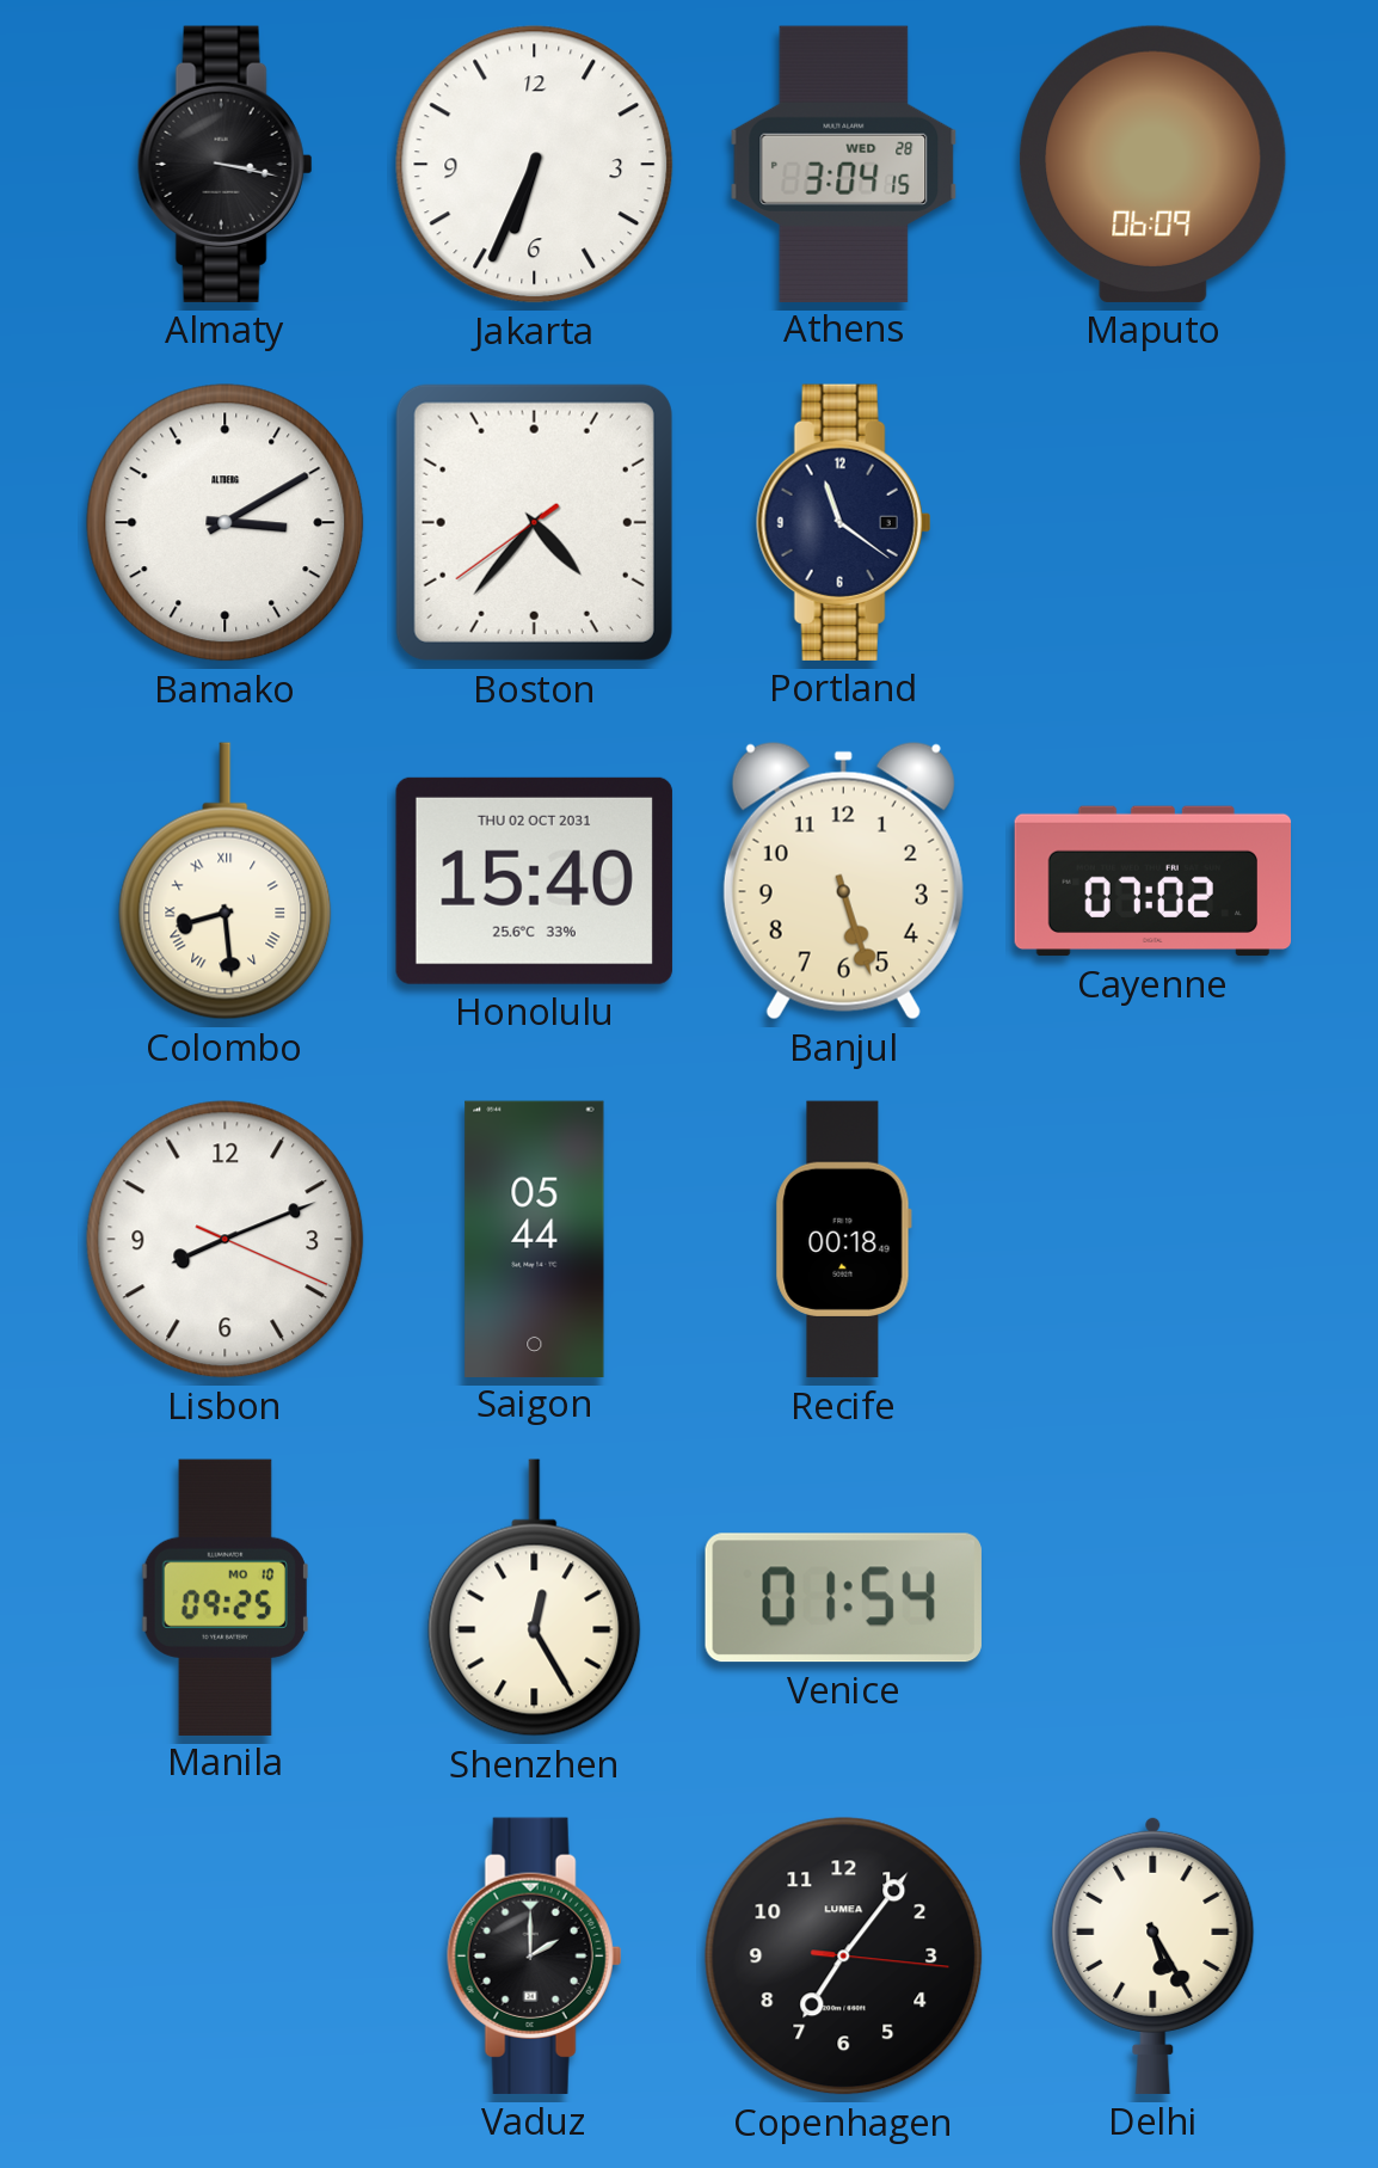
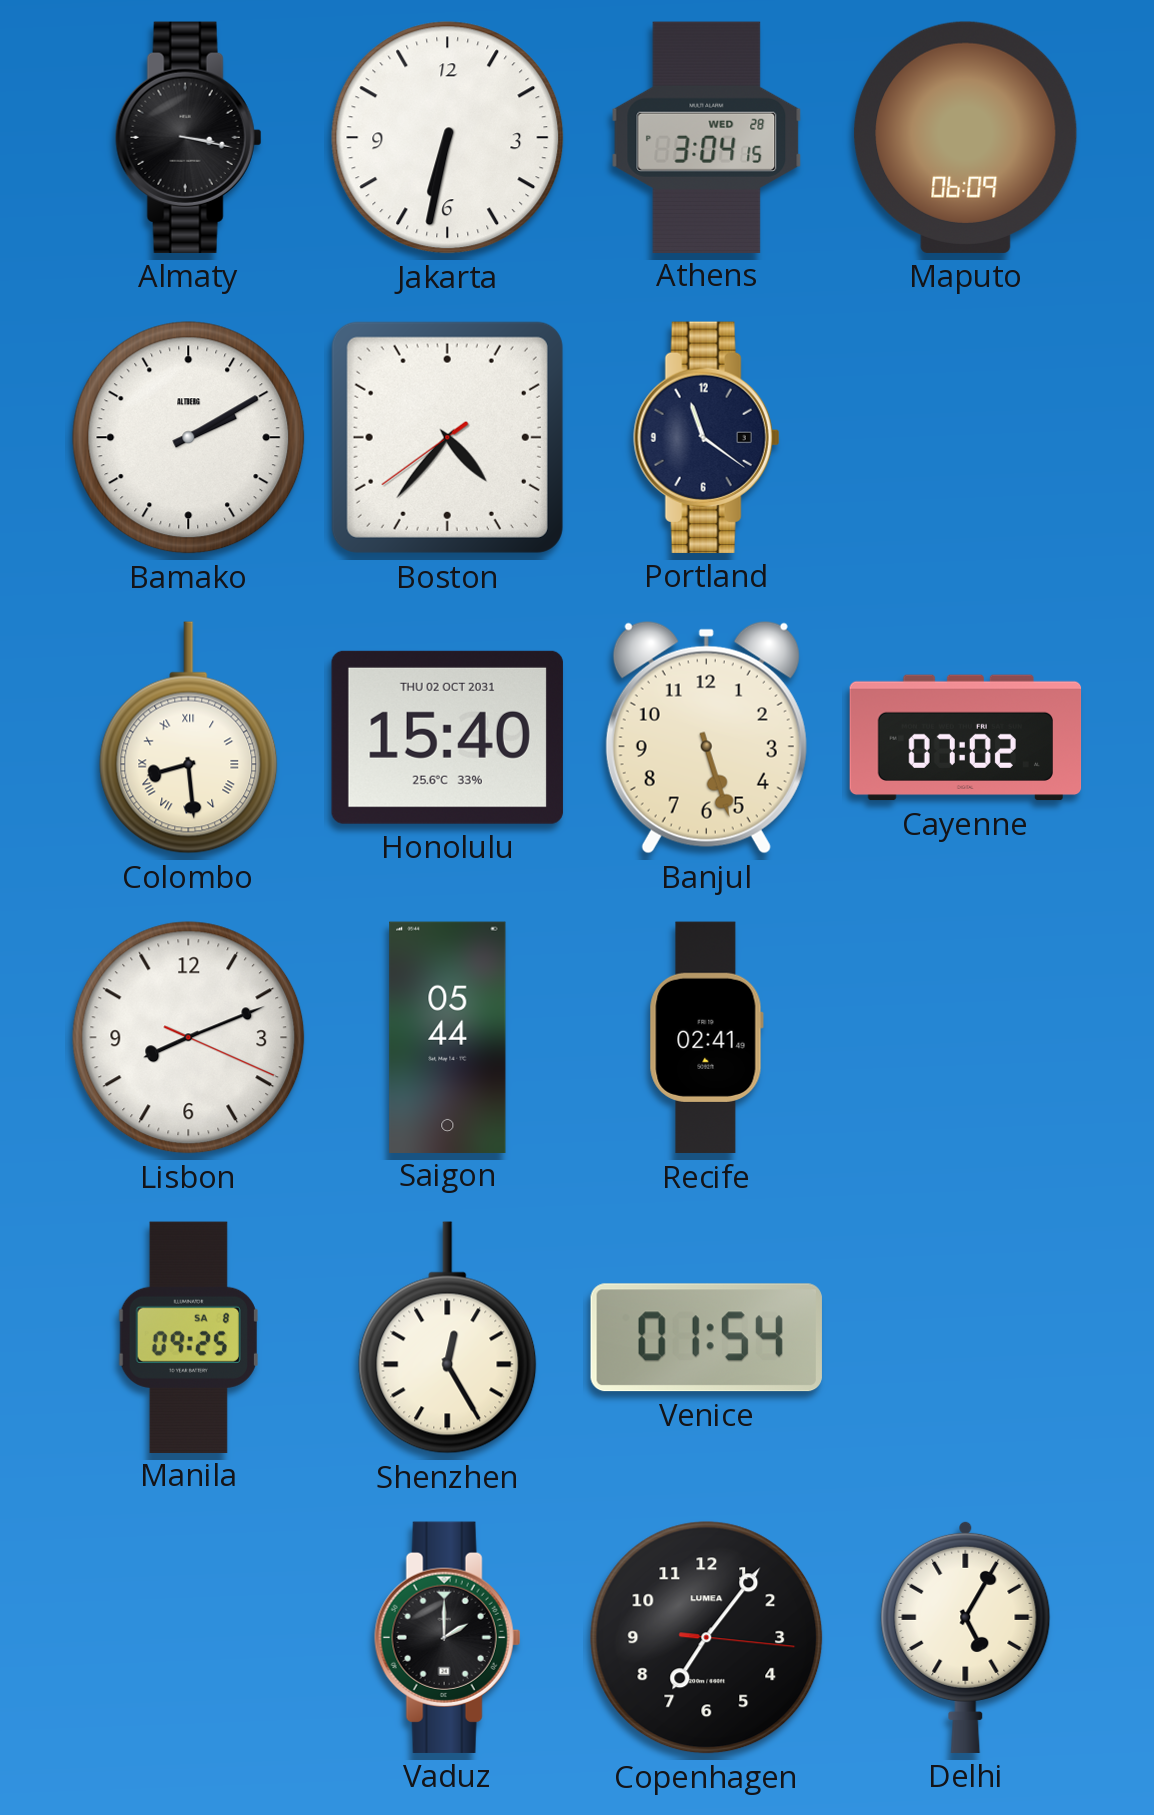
Jakarta: 6:34 -> 6:32
Bamako: 3:10 -> 2:10
Recife: 00:18 -> 02:41
Manila date: MO 10 -> SA 8
Delhi: 5:25 -> 5:05
